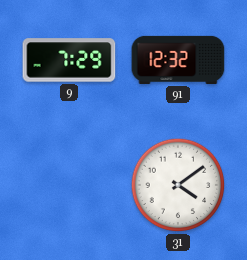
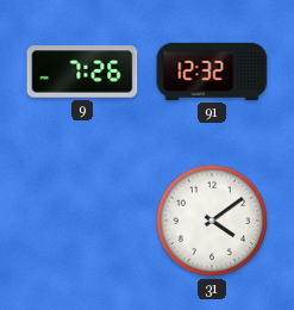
9: 7:29 -> 7:26
